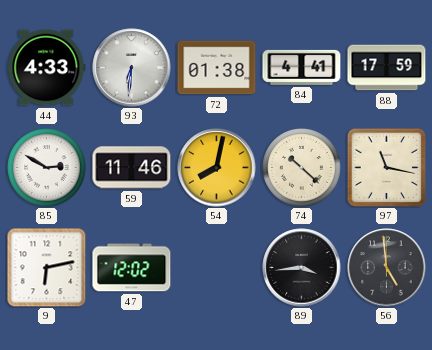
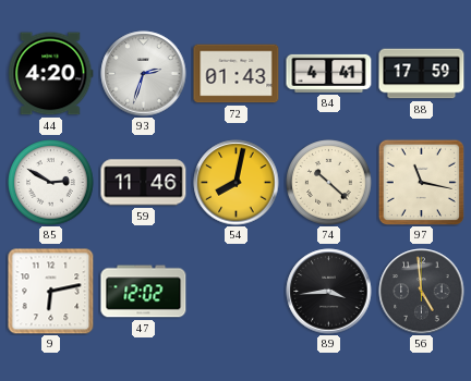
44: 4:33 -> 4:20
93: 6:31 -> 2:33
72: 01:38 -> 01:43
